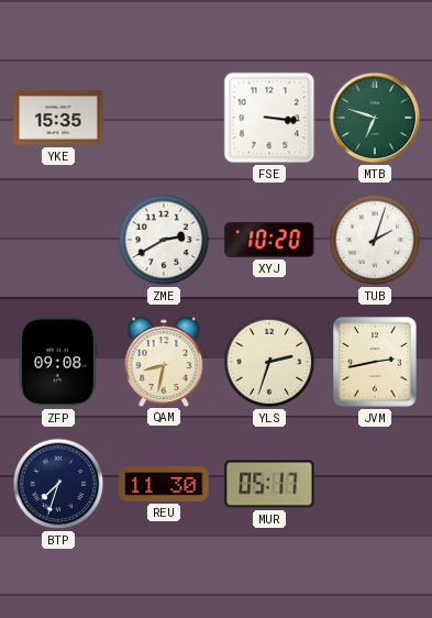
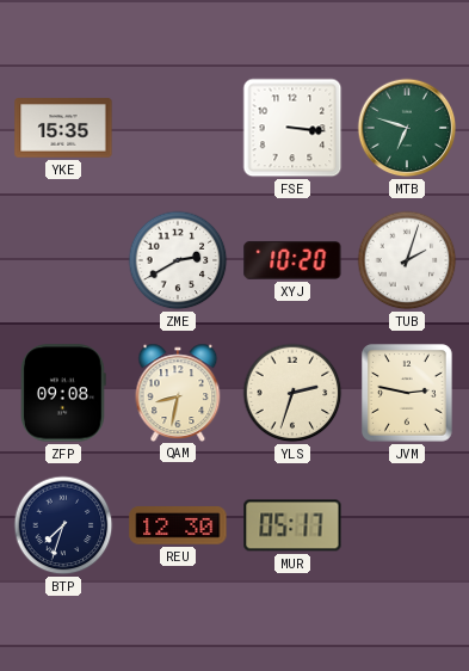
JVM: 2:43 -> 2:47
REU: 11:30 -> 12:30
